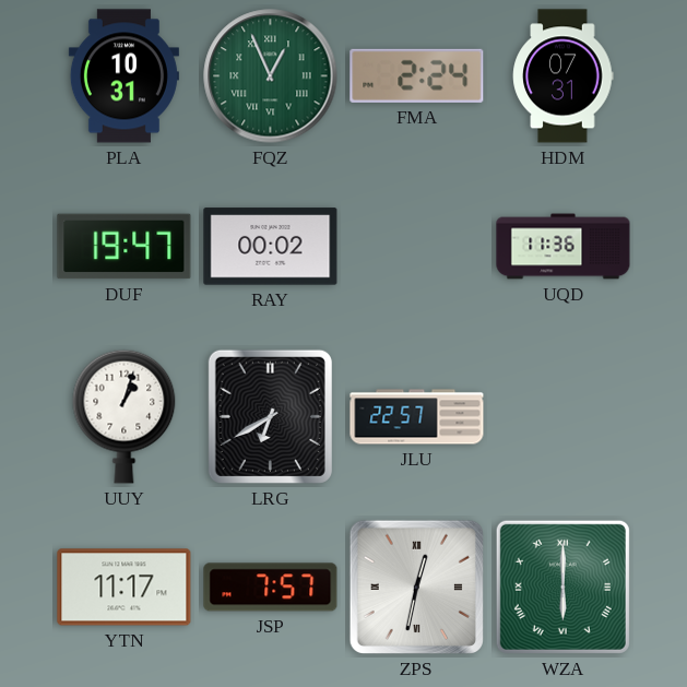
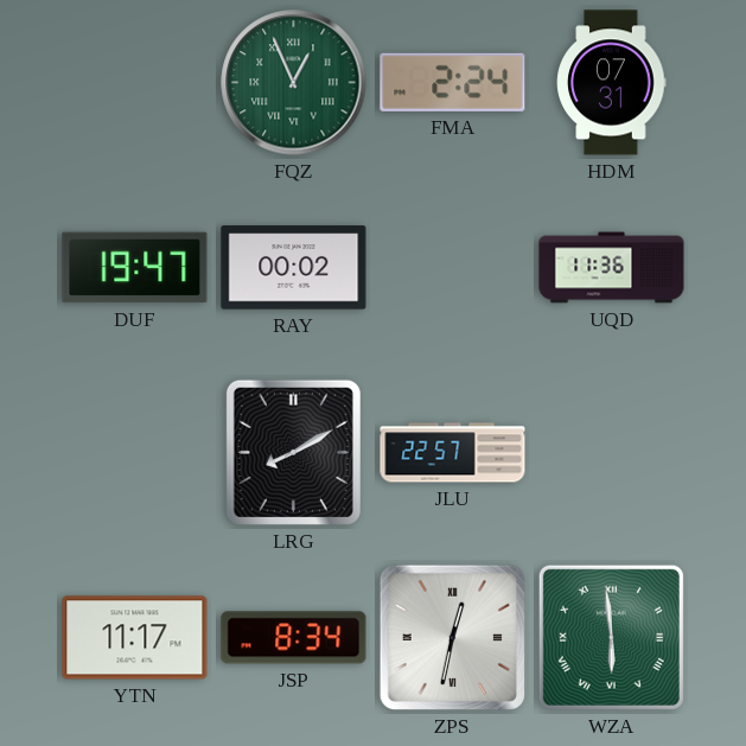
PLA: 10:31 -> none
UUY: 1:03 -> none
LRG: 6:40 -> 8:10
JSP: 7:57 -> 8:34
WZA: 6:00 -> 5:59
